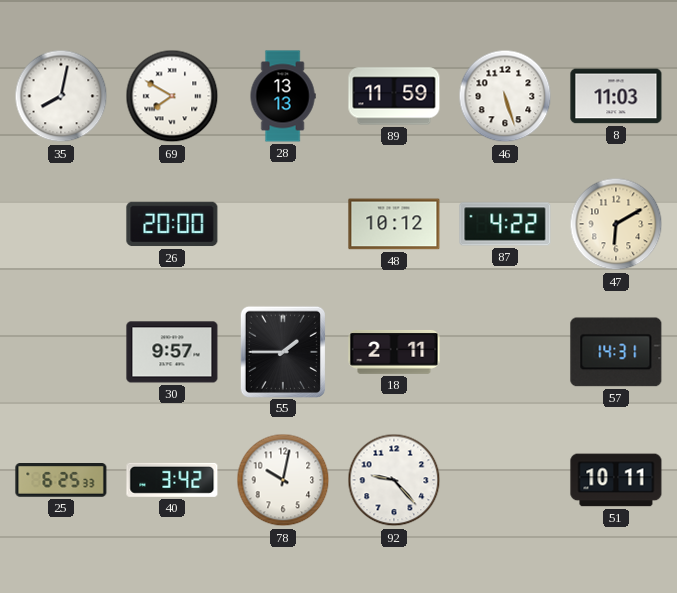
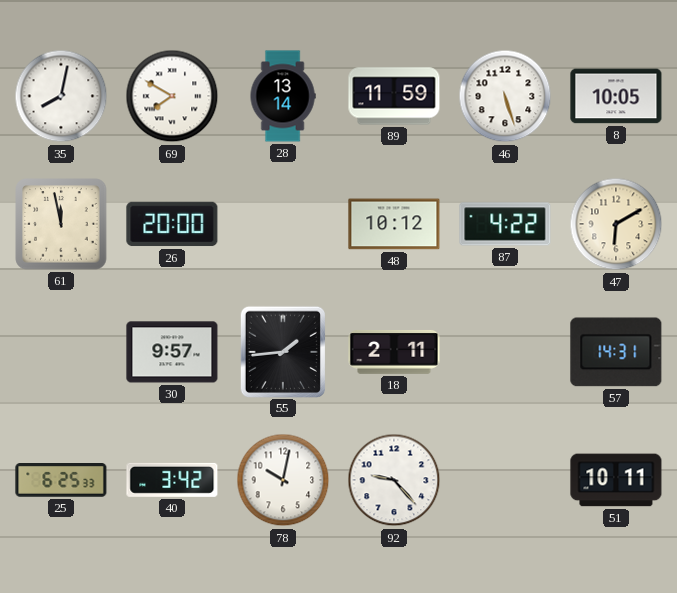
28: 13:13 -> 13:14
8: 11:03 -> 10:05
61: none -> 11:58
55: 1:45 -> 1:44
